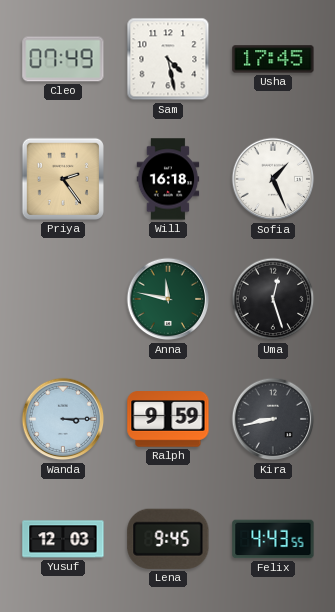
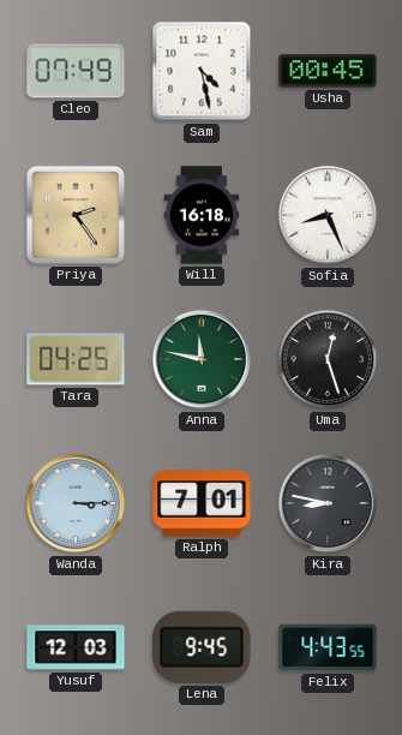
Usha: 17:45 -> 00:45
Sofia: 1:26 -> 8:26
Tara: none -> 04:25
Ralph: 9:59 -> 7:01
Kira: 8:43 -> 8:47
